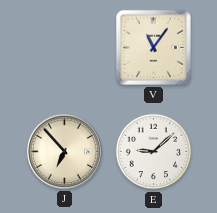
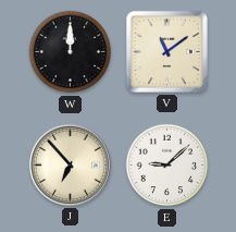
W: none -> 12:00
V: 11:06 -> 11:09
